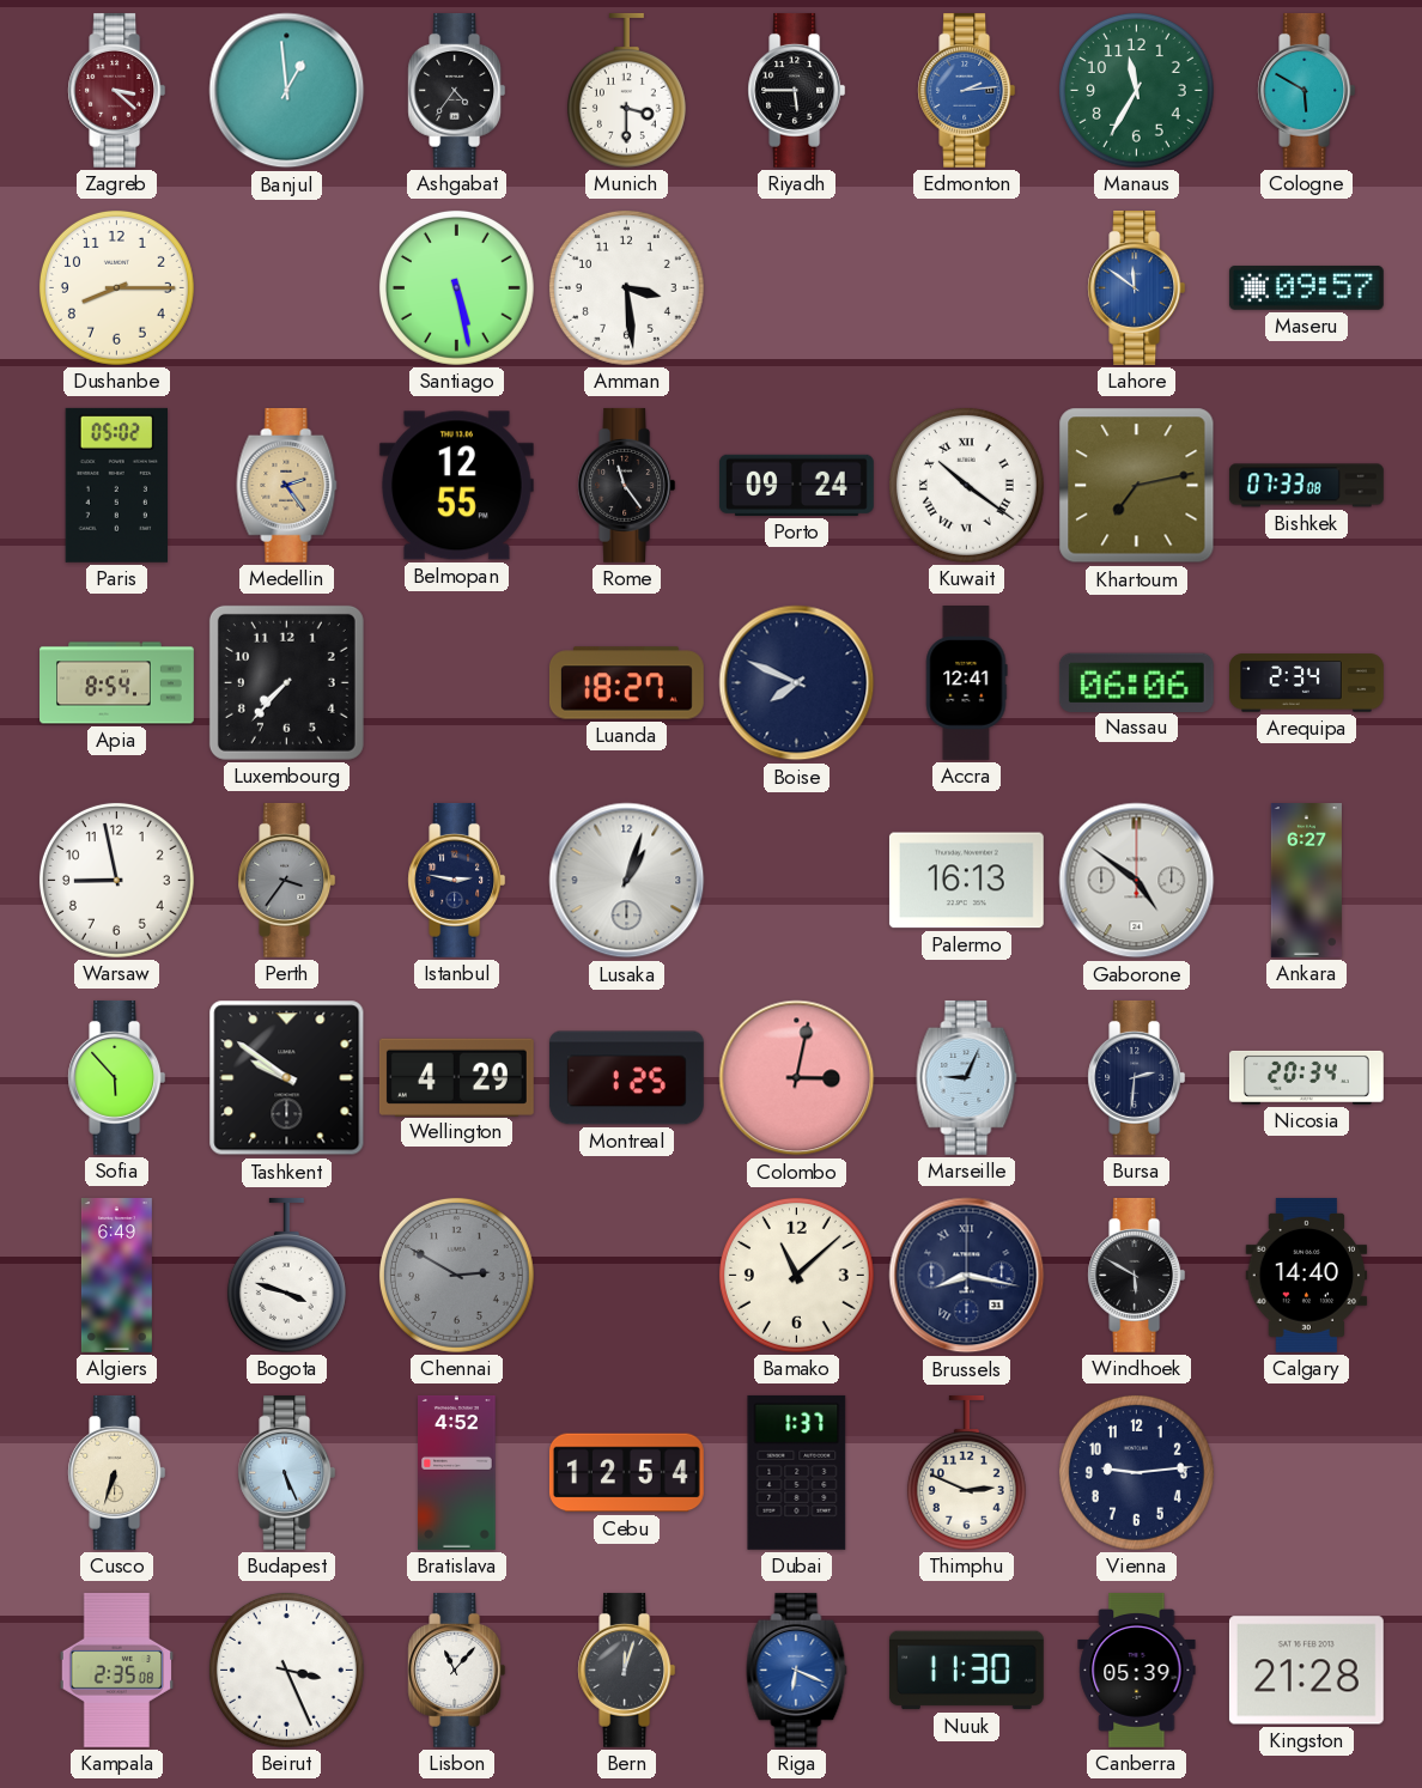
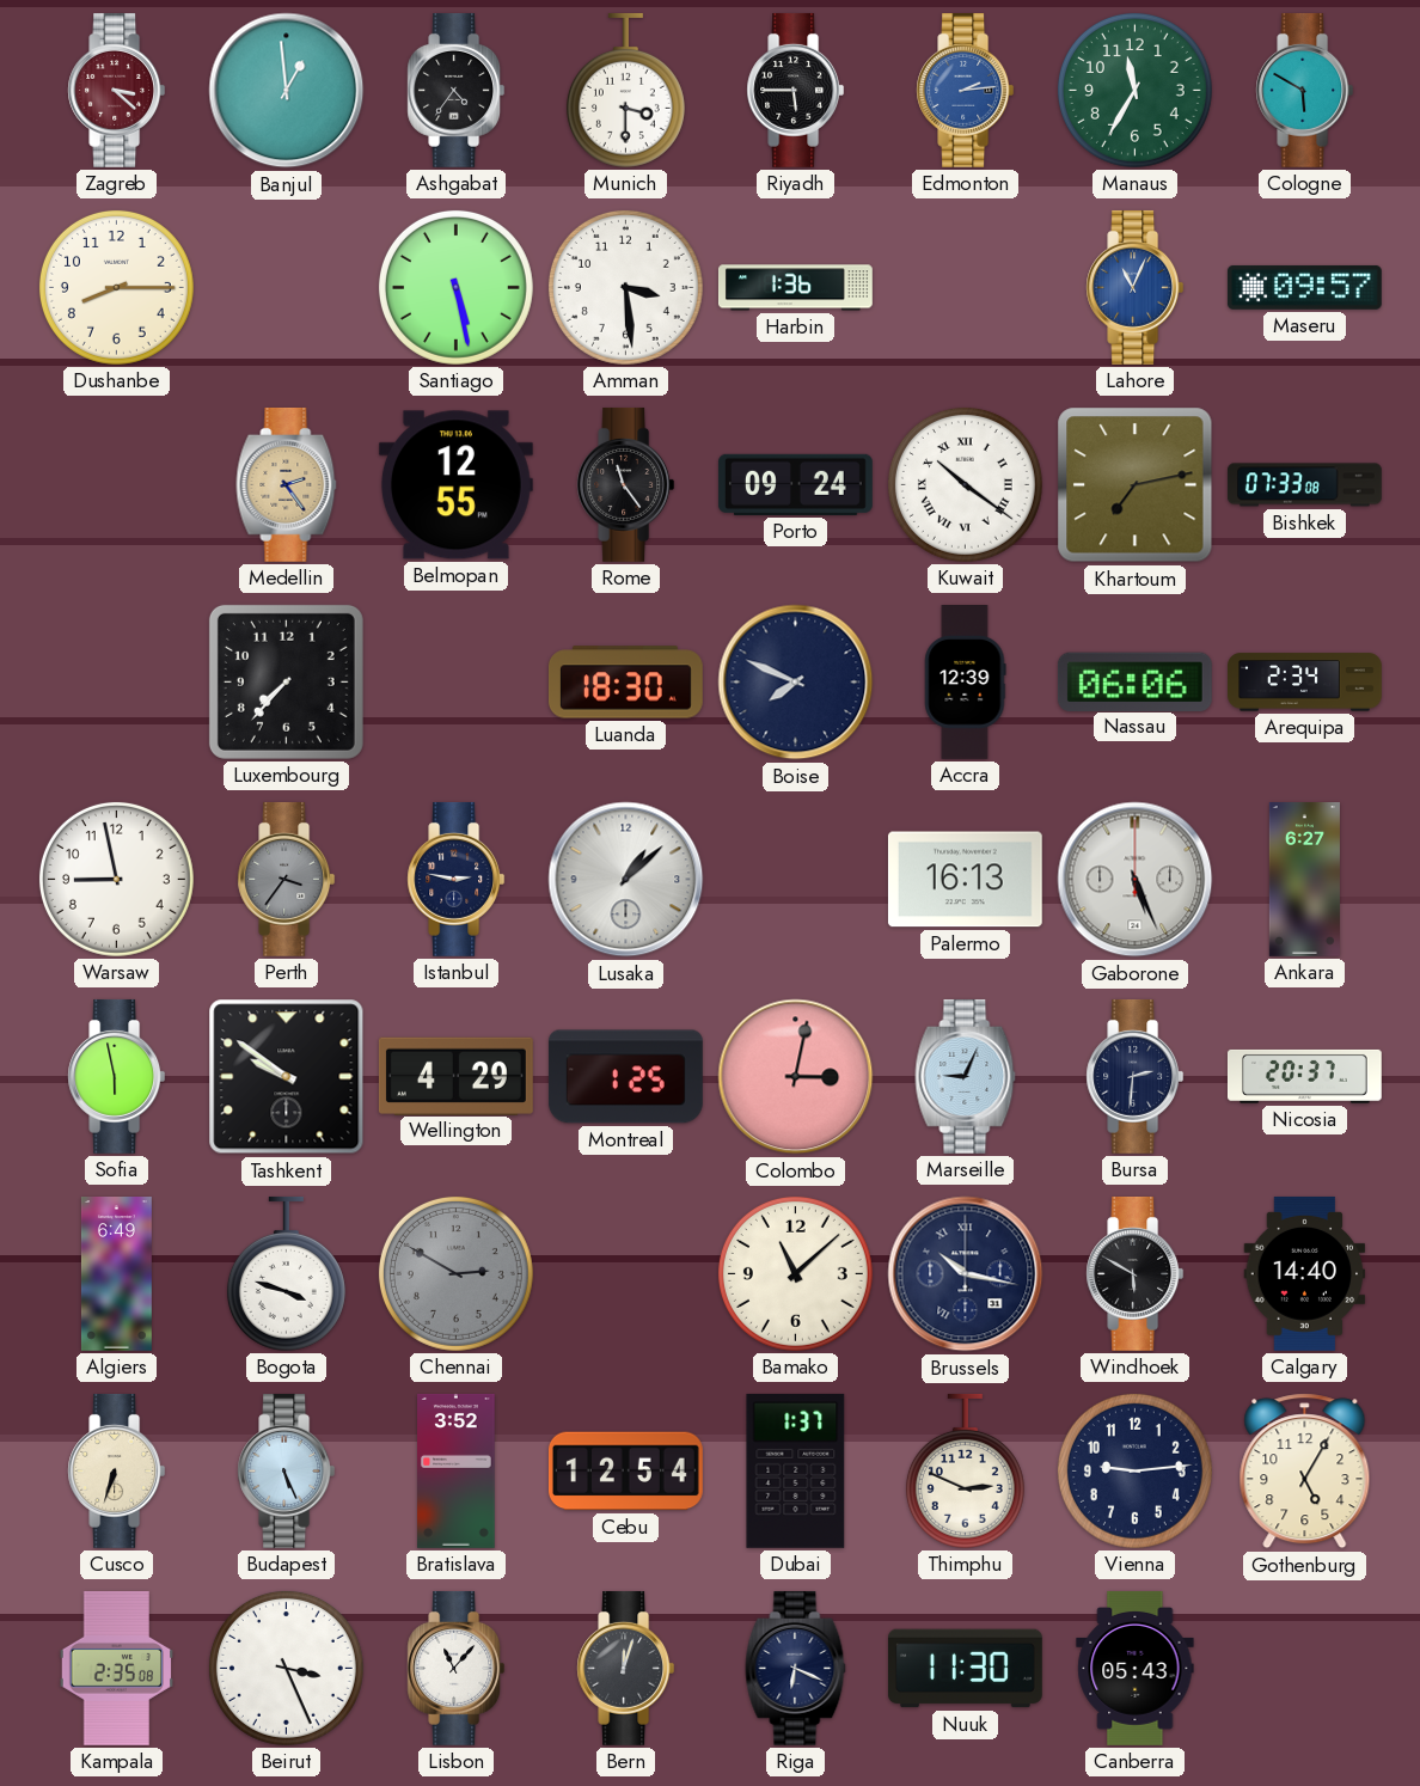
Harbin: none -> 1:36
Lahore: 11:51 -> 11:04
Paris: 05:02 -> none
Apia: 8:54 -> none
Luanda: 18:27 -> 18:30
Accra: 12:41 -> 12:39
Lusaka: 1:03 -> 1:08
Gaborone: 4:51 -> 5:26
Sofia: 5:53 -> 5:58
Nicosia: 20:34 -> 20:37
Brussels: 8:17 -> 10:17
Bratislava: 4:52 -> 3:52
Gothenburg: none -> 5:05
Riga dial: blue -> navy
Canberra: 05:39 -> 05:43
Kingston: 21:28 -> none
